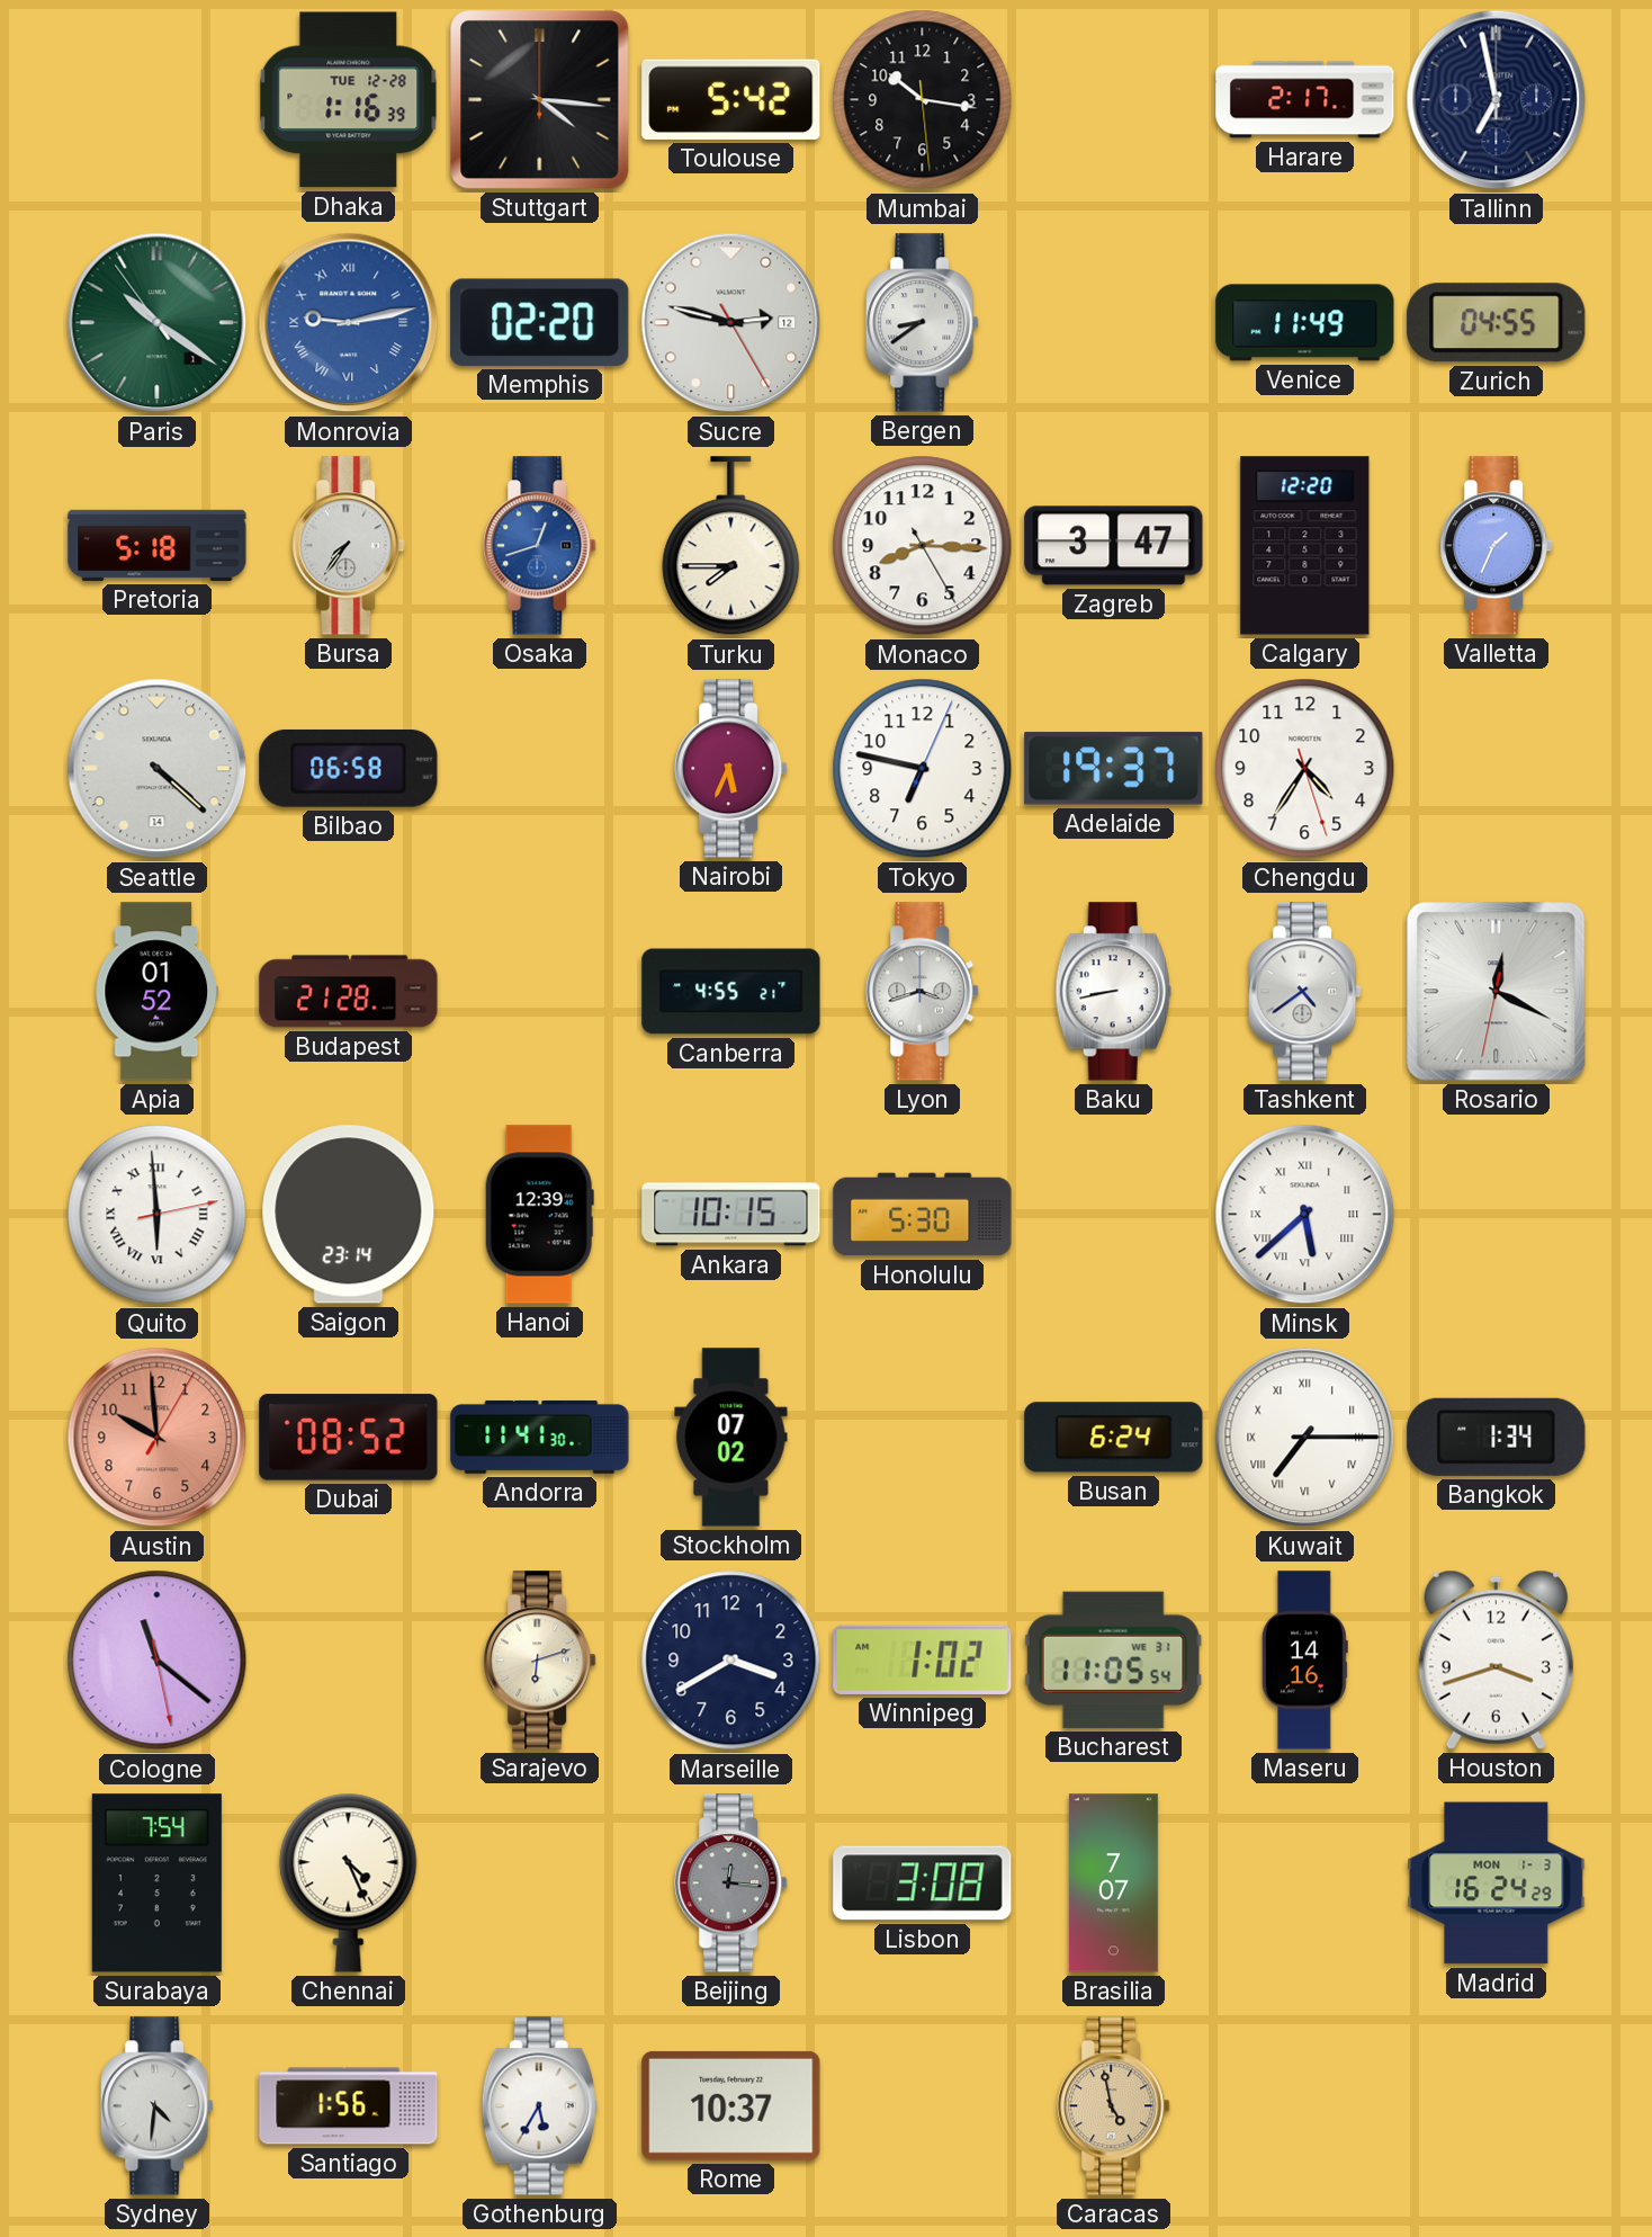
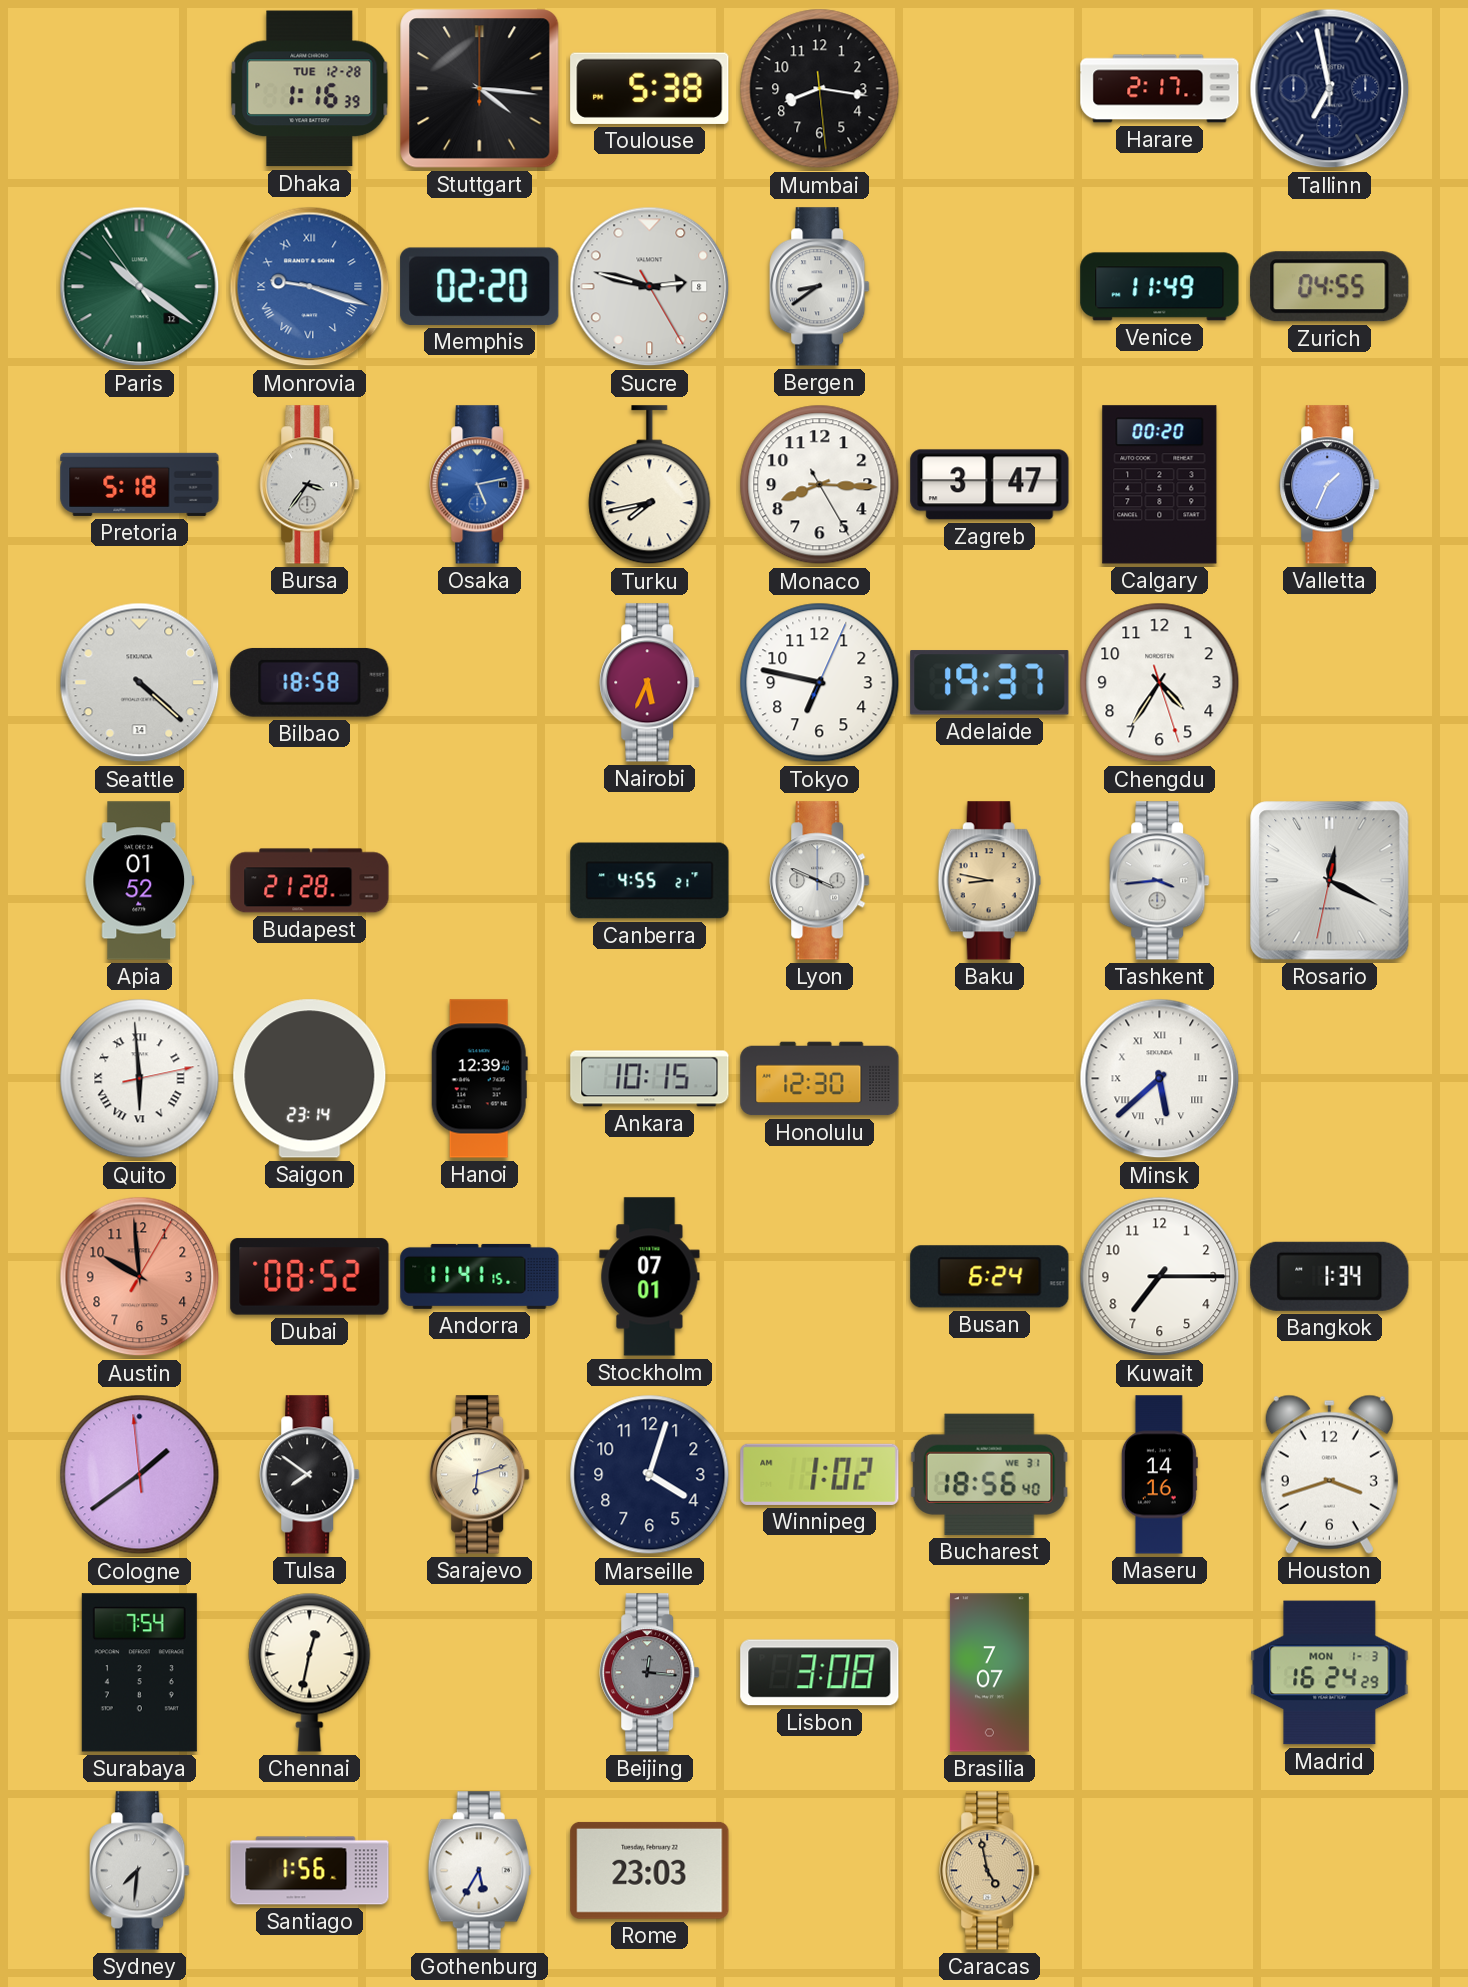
Toulouse: 5:42 -> 5:38
Mumbai: 10:16 -> 8:16
Paris date: 1 -> 12
Monrovia: 9:13 -> 9:18
Sucre date: 12 -> 8
Bursa: 7:36 -> 3:36
Osaka: 12:42 -> 5:13
Turku: 7:45 -> 7:43
Calgary: 12:20 -> 00:20
Bilbao: 06:58 -> 18:58
Lyon: 3:42 -> 3:49
Baku: 8:43 -> 8:47
Baku dial: white -> champagne
Tashkent: 4:39 -> 3:44
Honolulu: 5:30 -> 12:30
Andorra: 11:41:30 -> 11:41:15
Stockholm: 07:02 -> 07:01
Kuwait numerals: Roman -> Arabic
Cologne: 11:21 -> 1:38
Tulsa: none -> 7:51
Marseille: 3:40 -> 4:03
Bucharest: 11:05 -> 18:56
Chennai: 4:26 -> 12:32
Sydney: 4:31 -> 7:31
Rome: 10:37 -> 23:03
